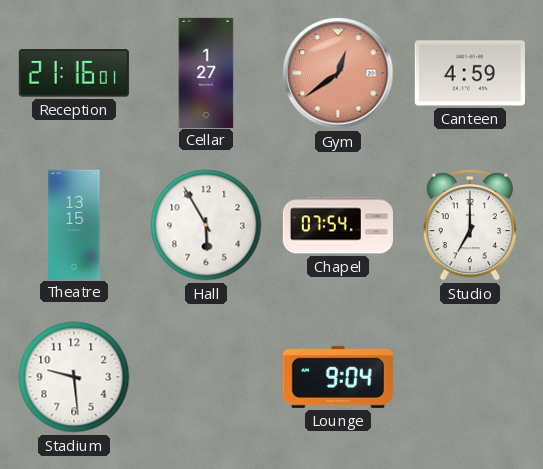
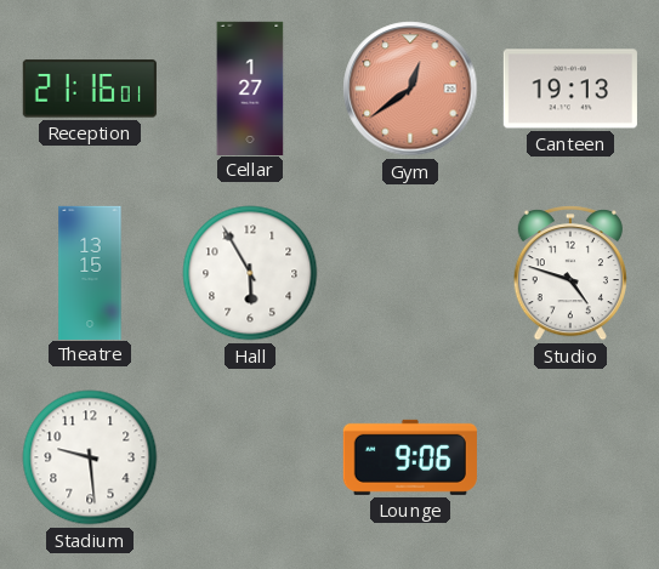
Canteen: 4:59 -> 19:13
Chapel: 07:54 -> none
Studio: 7:00 -> 4:48
Lounge: 9:04 -> 9:06
